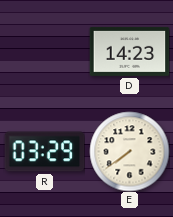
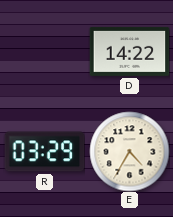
D: 14:23 -> 14:22
E: 7:39 -> 4:35
